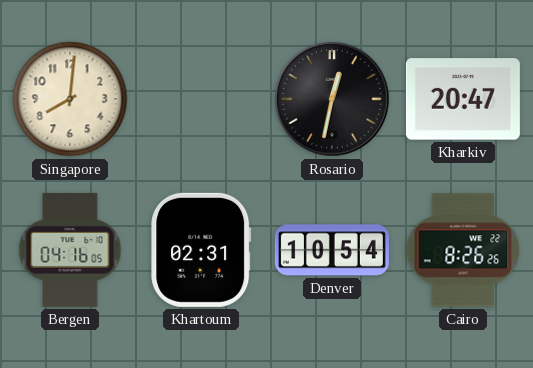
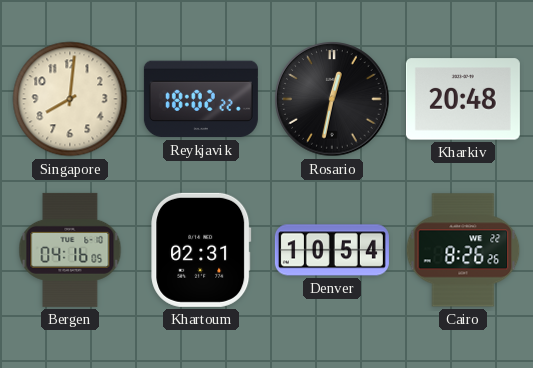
Reykjavik: none -> 18:02
Kharkiv: 20:47 -> 20:48
